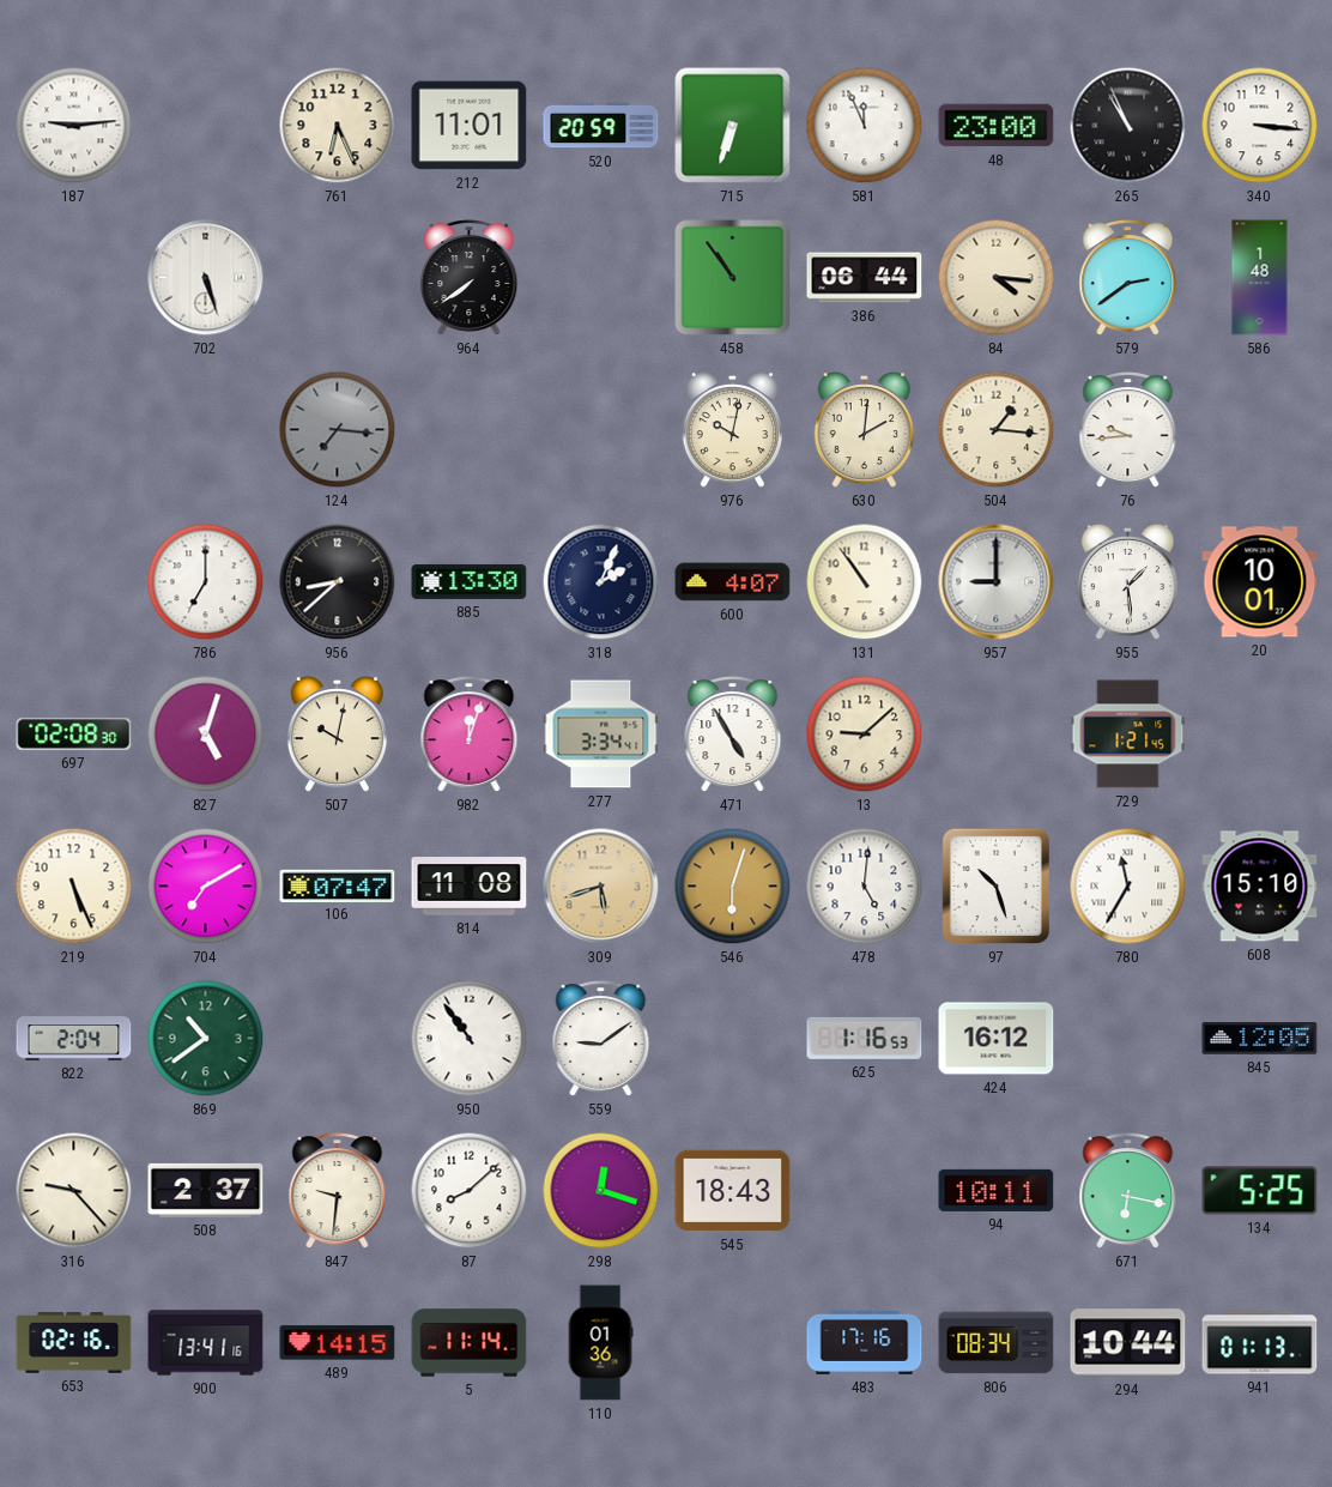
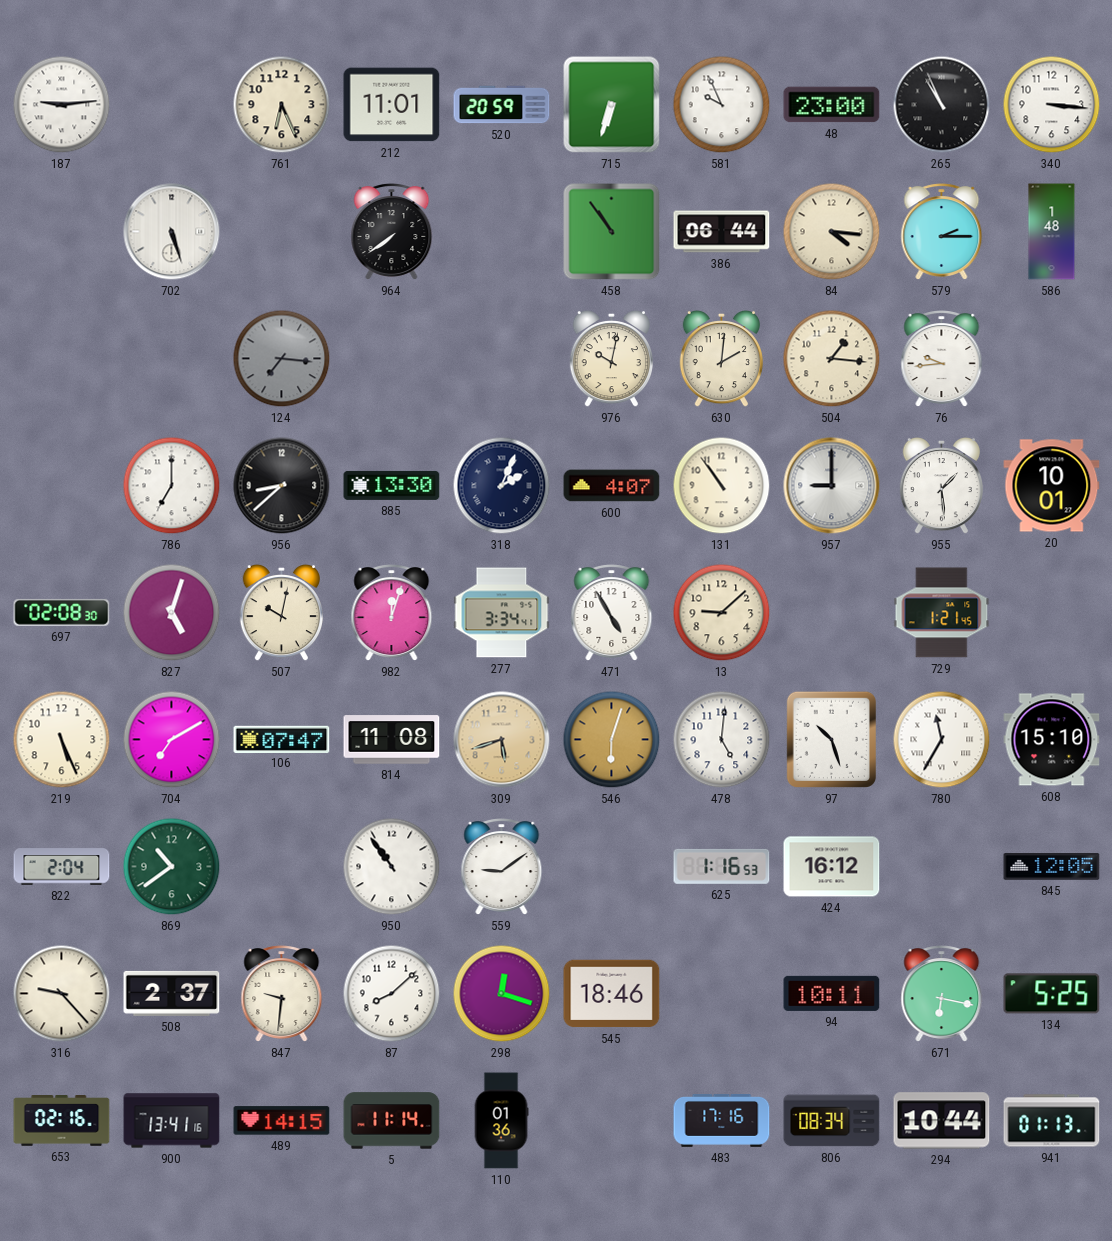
581: 11:56 -> 9:56
579: 2:39 -> 2:15
545: 18:43 -> 18:46
